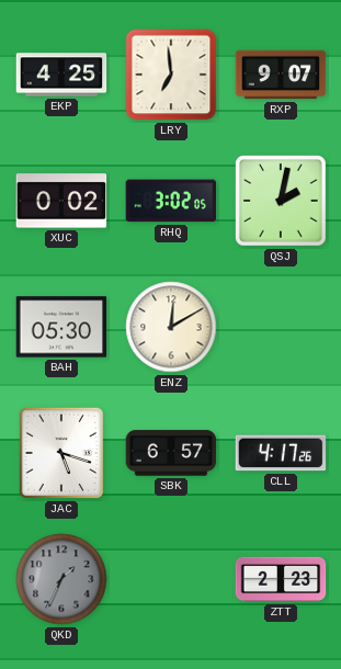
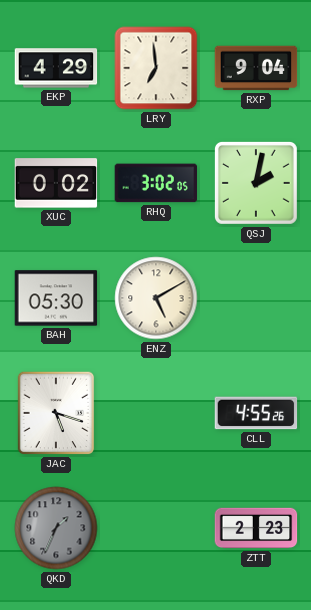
EKP: 4:25 -> 4:29
RXP: 9:07 -> 9:04
ENZ: 12:10 -> 5:10
SBK: 6:57 -> none
CLL: 4:17 -> 4:55
